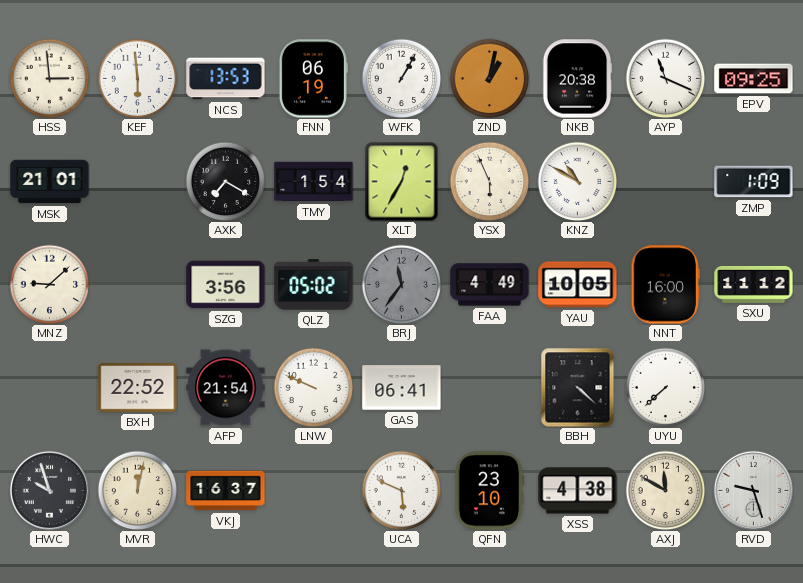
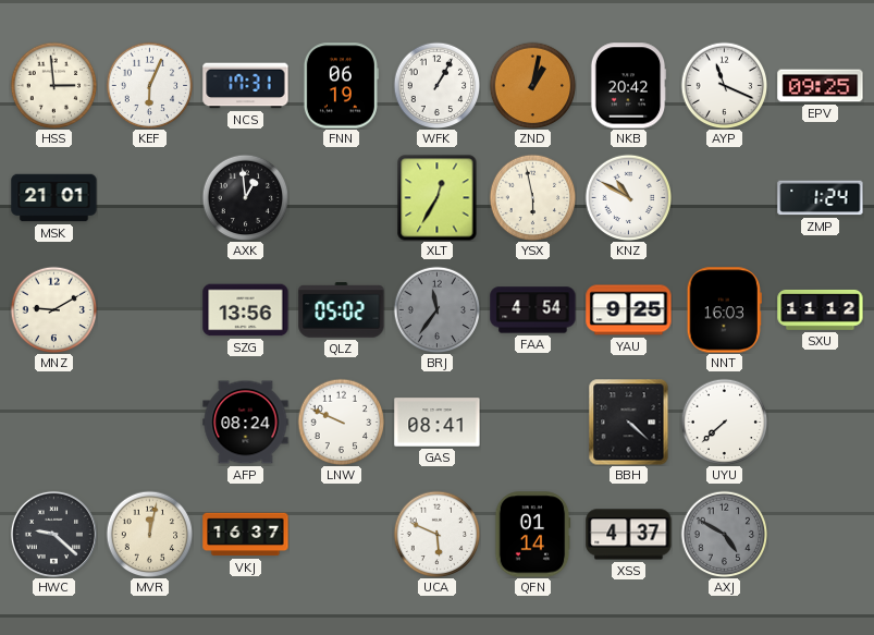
KEF: 5:59 -> 6:04
NCS: 13:53 -> 17:31
NKB: 20:38 -> 20:42
AXK: 7:20 -> 12:59
TMY: 1:54 -> none
YSX: 5:56 -> 5:58
ZMP: 1:09 -> 1:24
MNZ: 9:08 -> 9:10
SZG: 3:56 -> 13:56
FAA: 4:49 -> 4:54
YAU: 10:05 -> 9:25
NNT: 16:00 -> 16:03
BXH: 22:52 -> none
AFP: 21:54 -> 08:24
GAS: 06:41 -> 08:41
HWC: 9:57 -> 9:22
QFN: 23:10 -> 01:14
XSS: 4:38 -> 4:37
AXJ: 11:50 -> 4:50
AXJ dial: cream -> grey
RVD: 9:27 -> none
